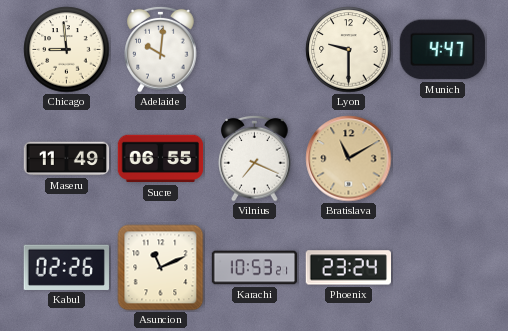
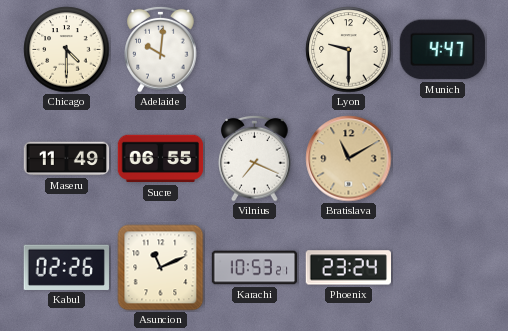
Chicago: 8:59 -> 4:30
